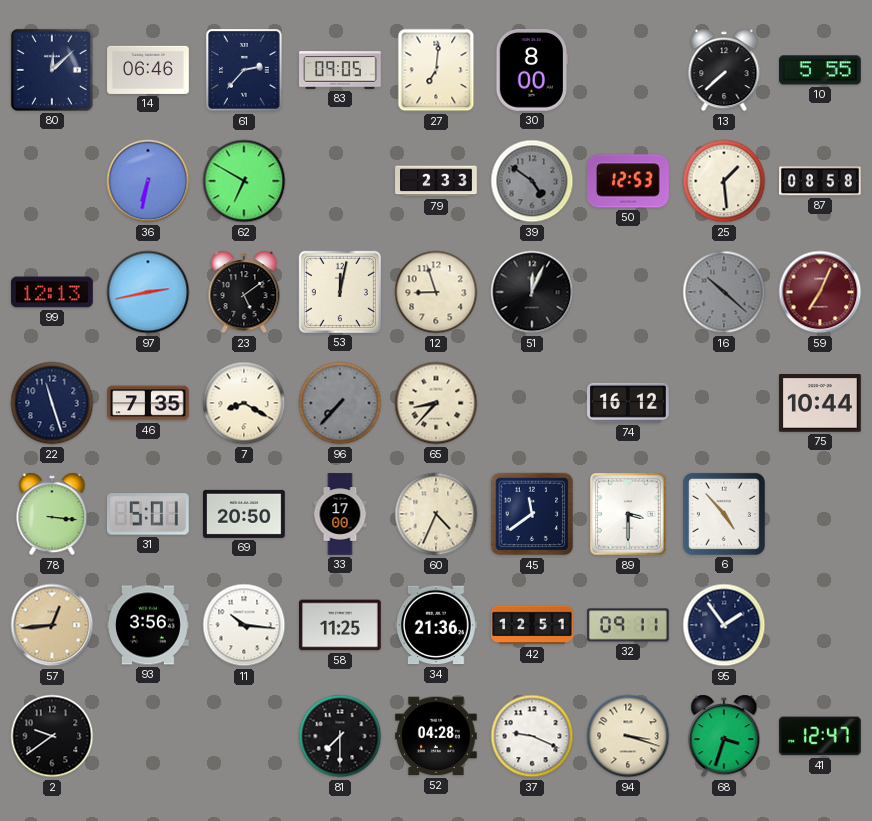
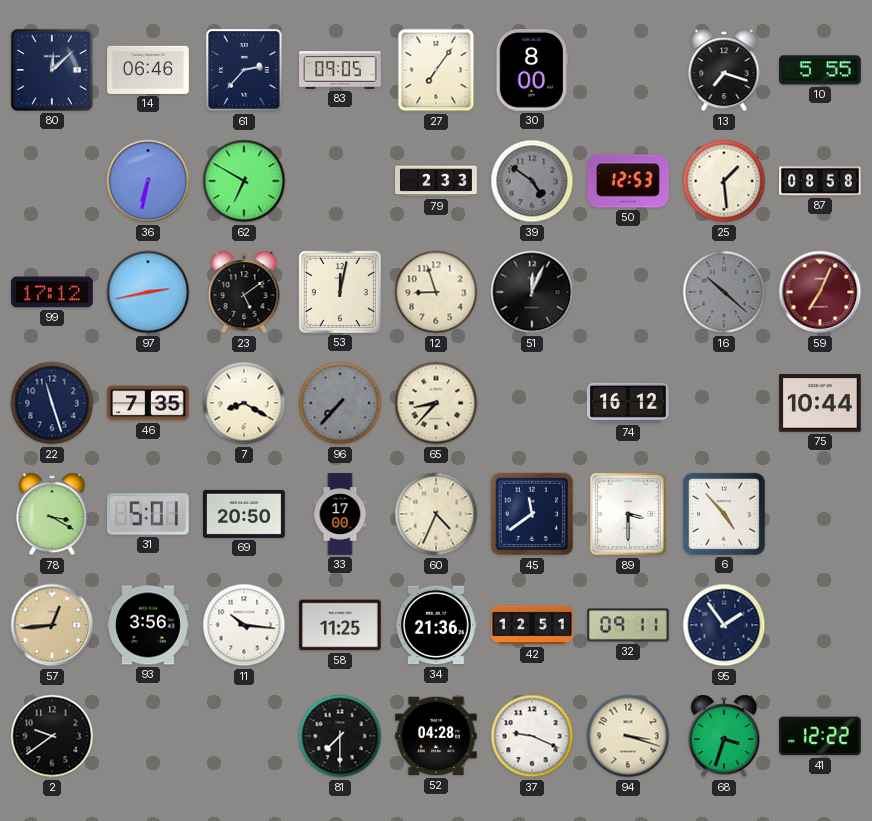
27: 7:01 -> 7:06
13: 7:38 -> 7:18
99: 12:13 -> 17:12
78: 3:16 -> 3:20
41: 12:47 -> 12:22
